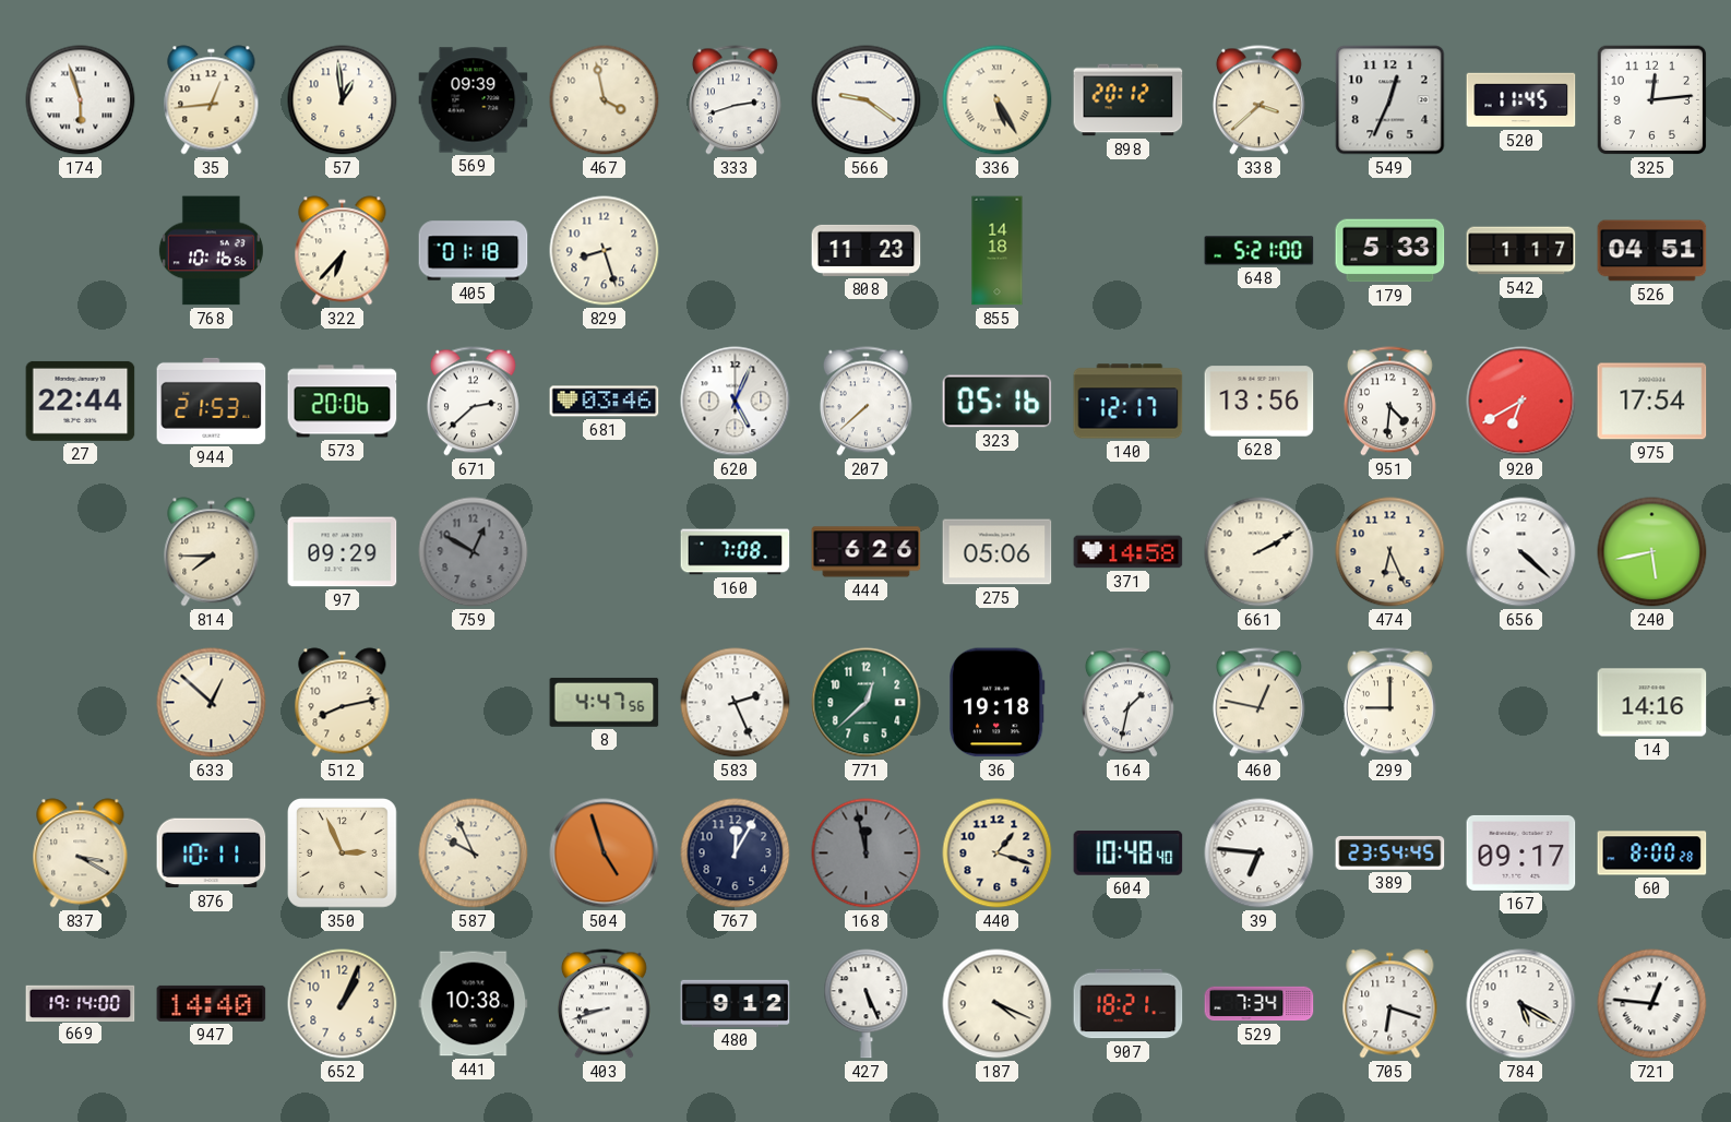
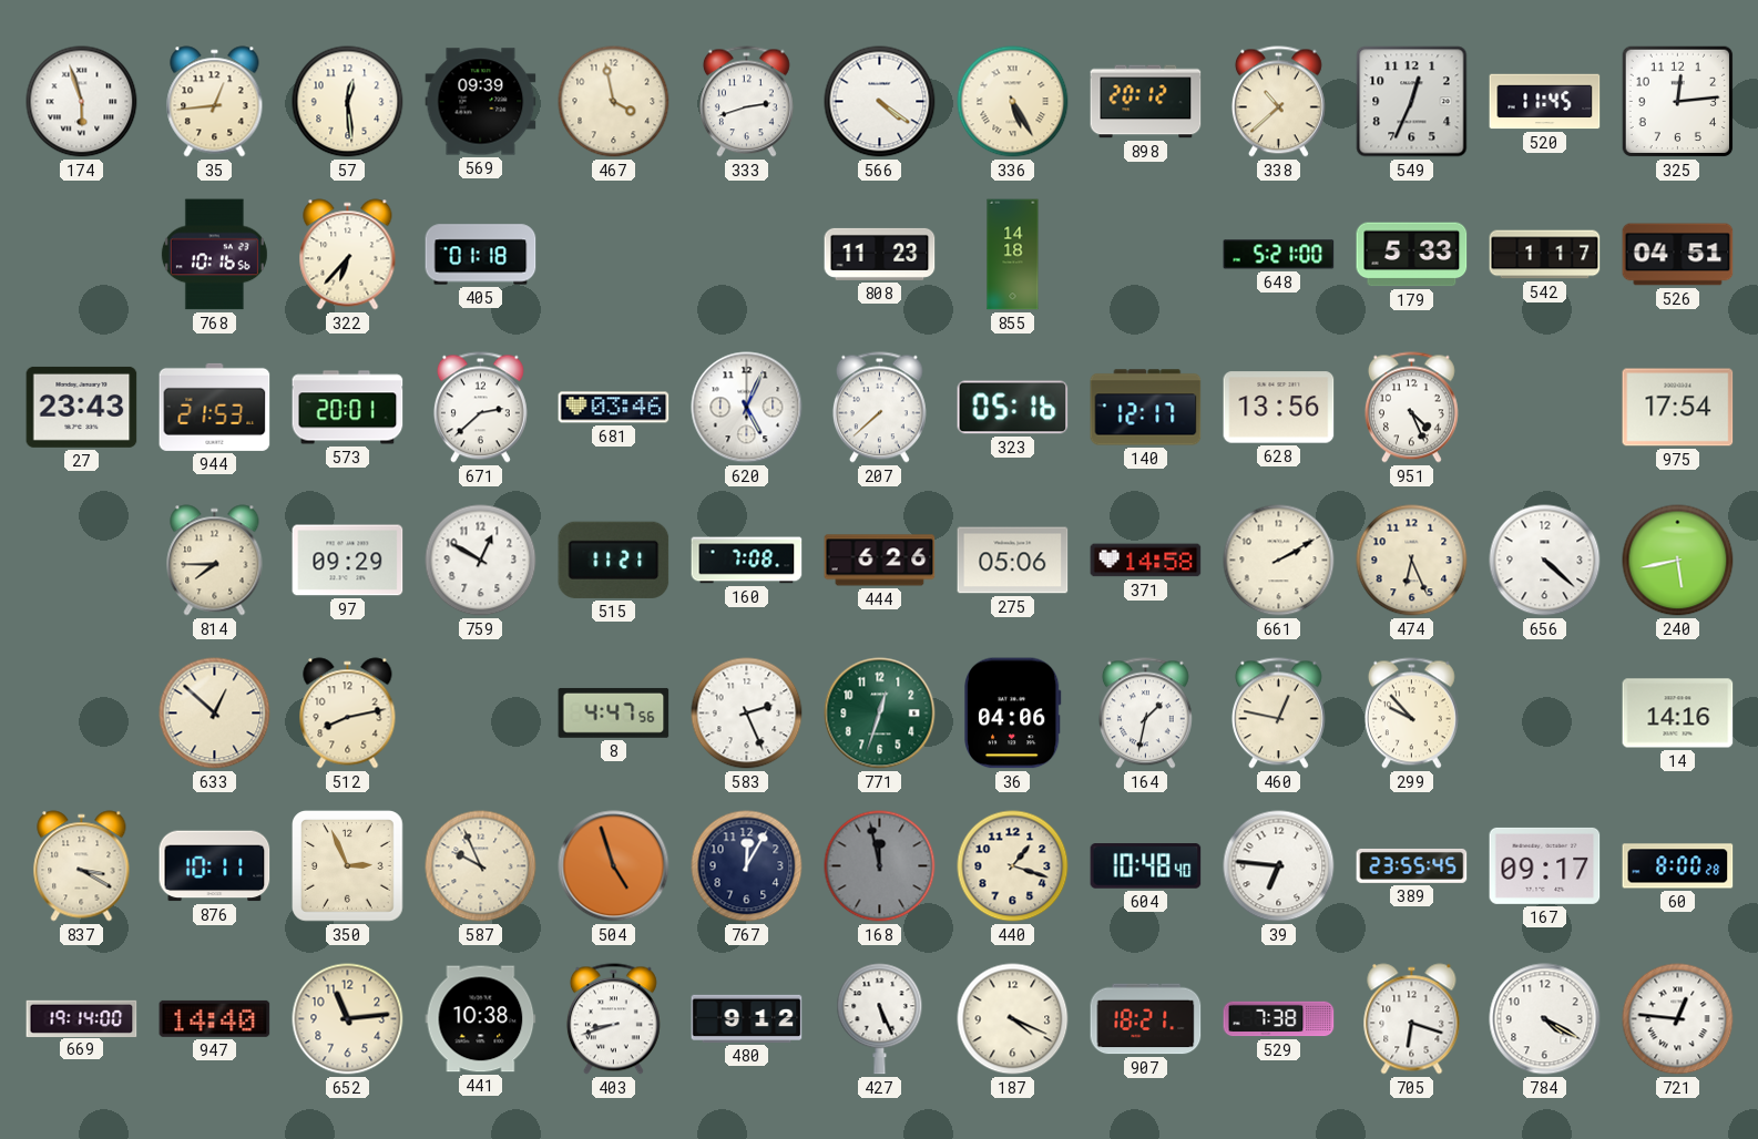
57: 12:59 -> 12:29
566: 9:21 -> 4:21
338: 3:38 -> 10:38
829: 8:27 -> none
27: 22:44 -> 23:43
573: 20:06 -> 20:01
951: 4:31 -> 4:26
920: 6:40 -> none
759 dial: grey -> white
515: none -> 11:21
771: 12:38 -> 12:33
36: 19:18 -> 04:06
299: 9:00 -> 9:53
389: 23:54 -> 23:55
652: 1:04 -> 11:14
529: 7:34 -> 7:38
784: 5:20 -> 4:20
